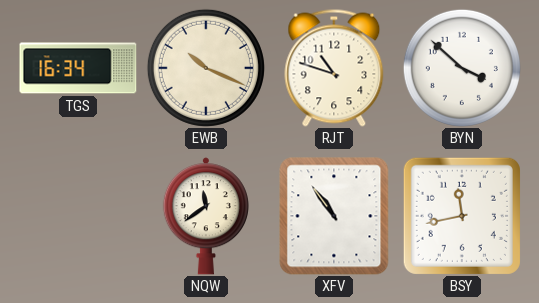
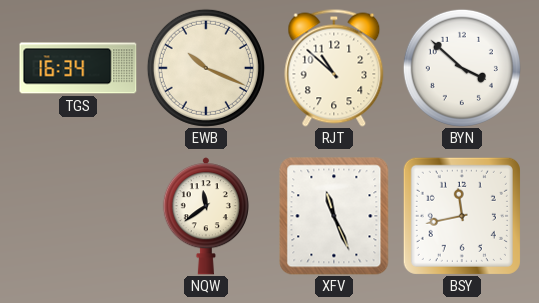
RJT: 10:48 -> 10:52
XFV: 10:54 -> 11:26
